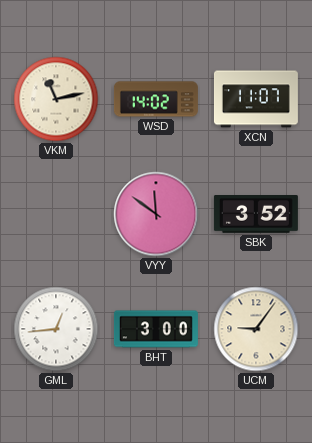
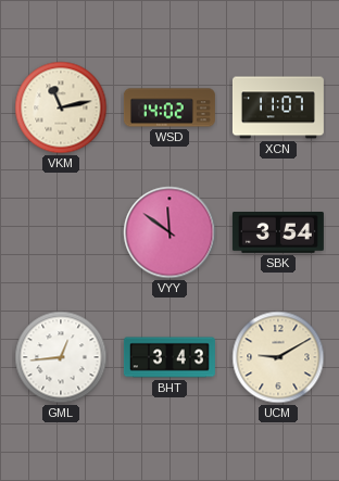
SBK: 3:52 -> 3:54
BHT: 3:00 -> 3:43
UCM: 9:06 -> 9:10
